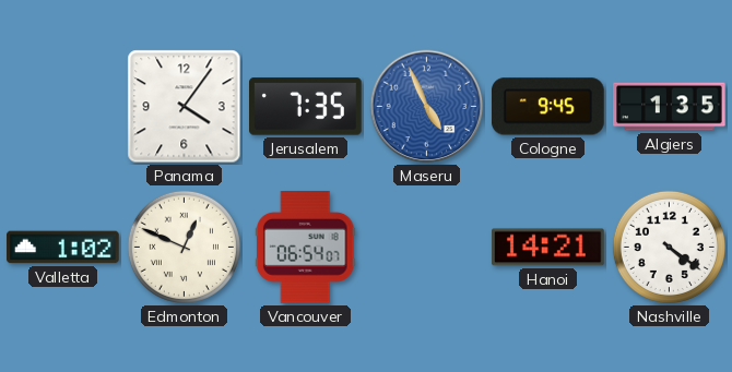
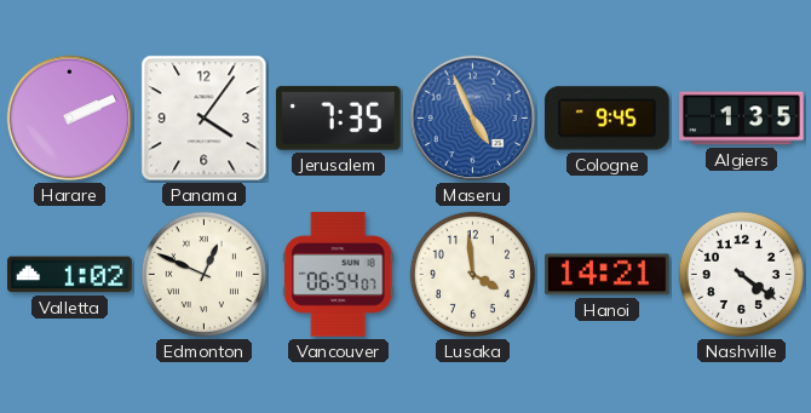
Harare: none -> 2:11
Lusaka: none -> 3:59
